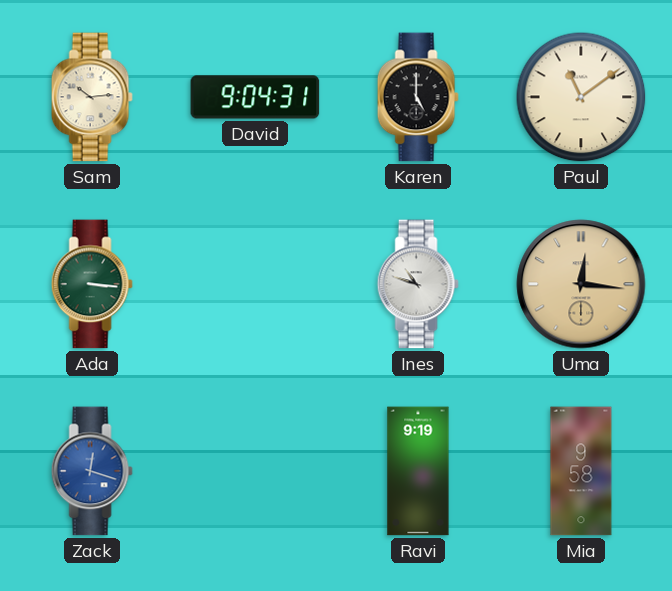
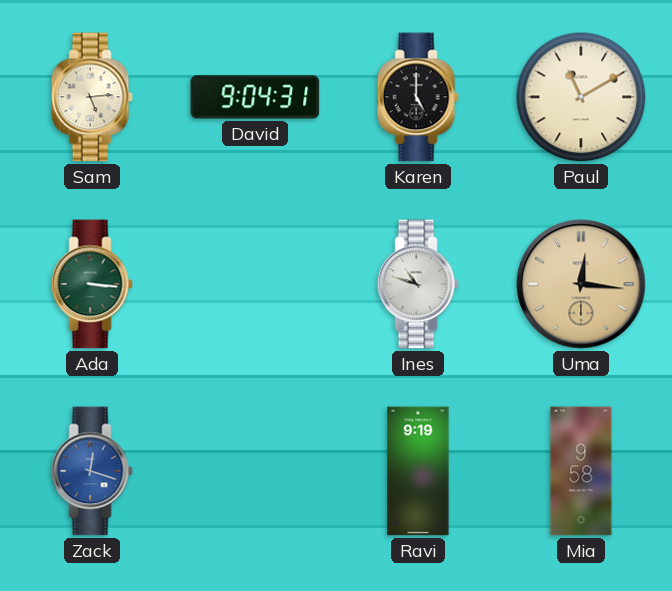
Sam: 10:14 -> 5:14
Paul: 11:09 -> 11:10
